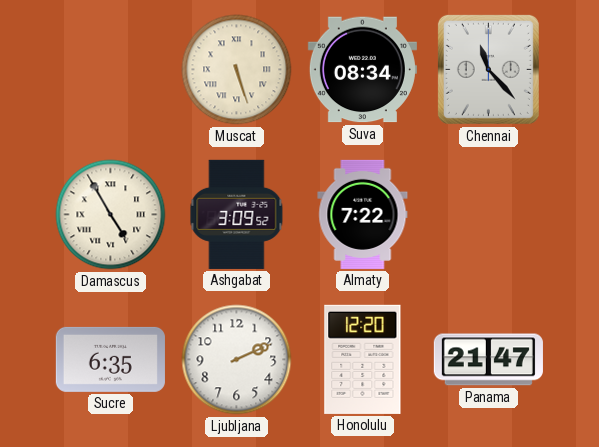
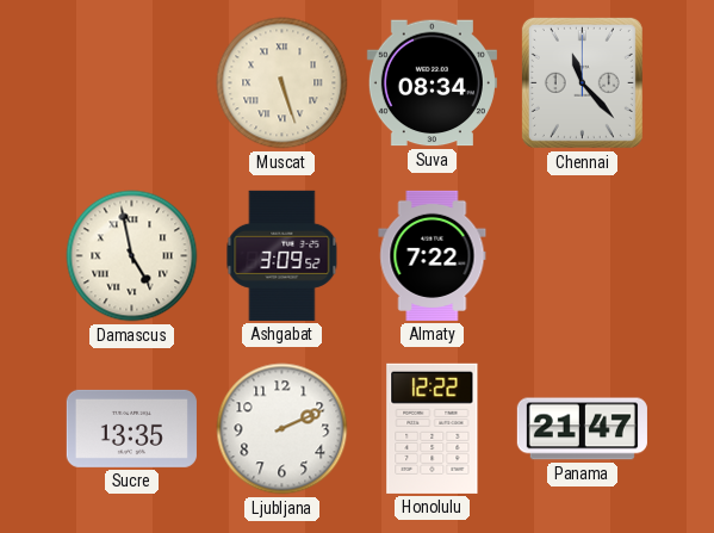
Damascus: 4:55 -> 4:58
Sucre: 6:35 -> 13:35
Honolulu: 12:20 -> 12:22
